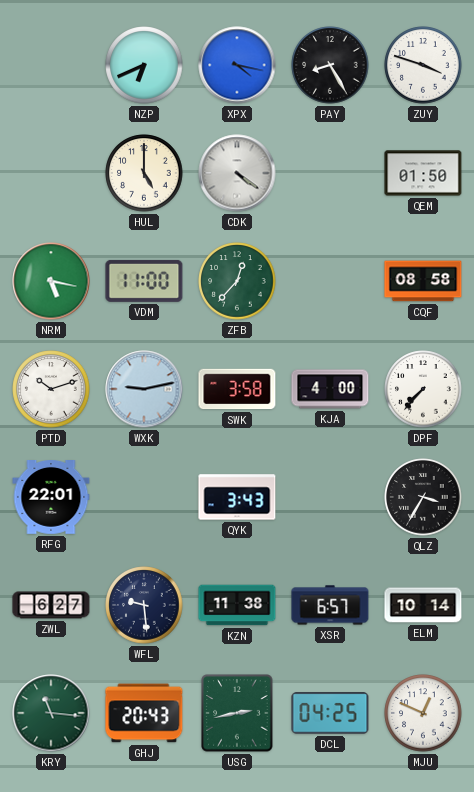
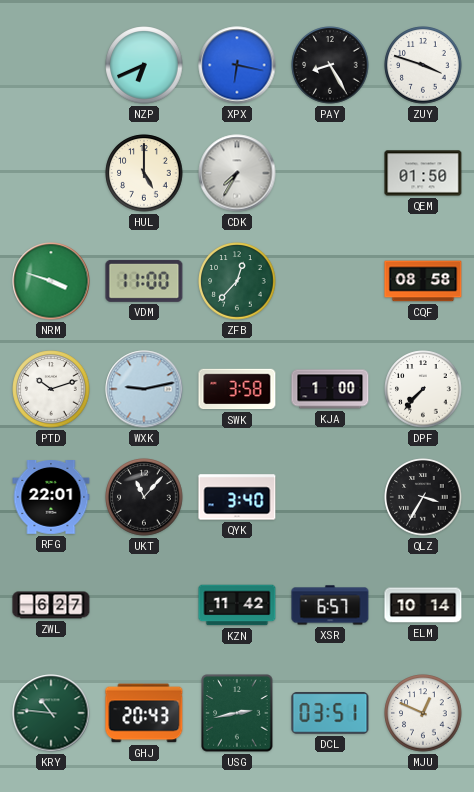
XPX: 4:17 -> 6:17
CDK: 4:21 -> 7:35
NRM: 5:17 -> 3:48
KJA: 4:00 -> 1:00
UKT: none -> 11:07
QYK: 3:43 -> 3:40
WFL: 9:29 -> none
KZN: 11:38 -> 11:42
KRY: 11:16 -> 10:46
DCL: 04:25 -> 03:51
